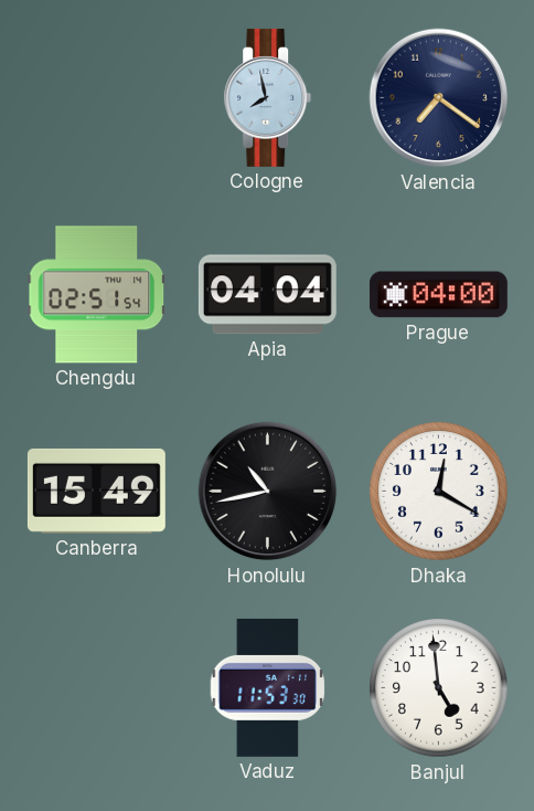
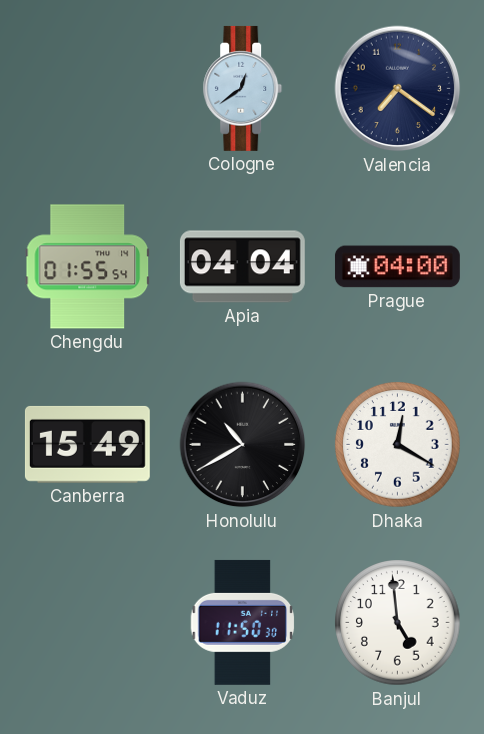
Cologne: 7:58 -> 12:39
Chengdu: 02:51 -> 01:55
Honolulu: 10:43 -> 10:40
Vaduz: 11:53 -> 11:50
